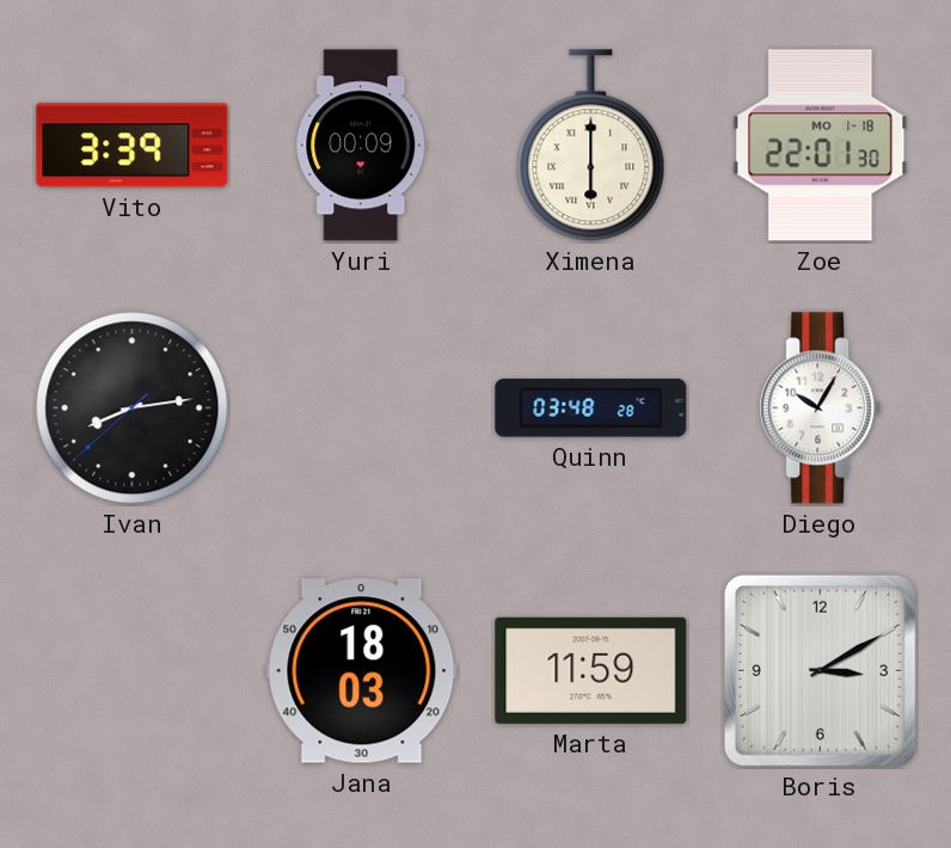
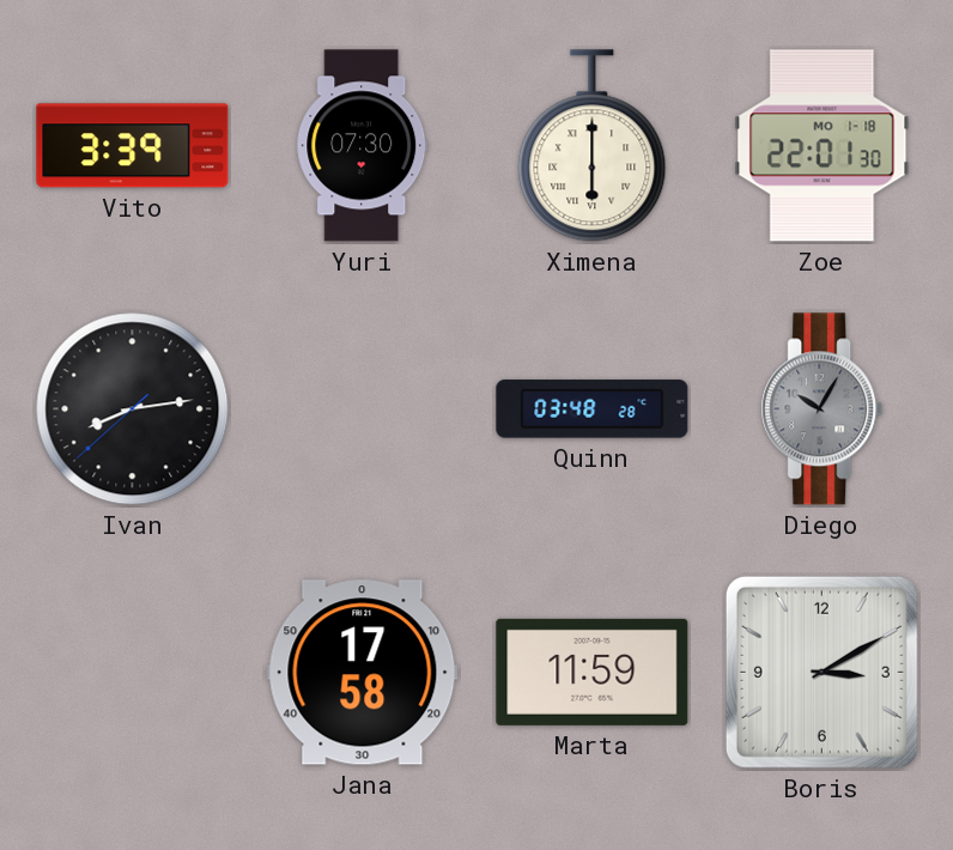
Yuri: 00:09 -> 07:30
Diego dial: white -> grey
Jana: 18:03 -> 17:58
